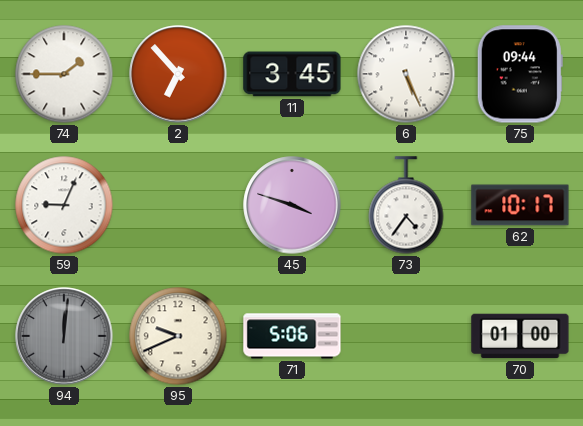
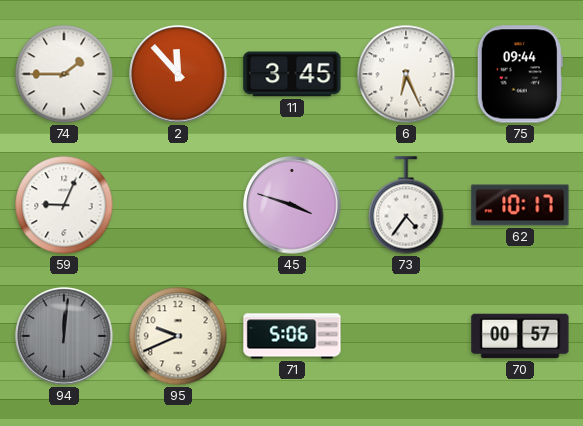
2: 6:53 -> 11:53
6: 5:26 -> 6:26
70: 01:00 -> 00:57
